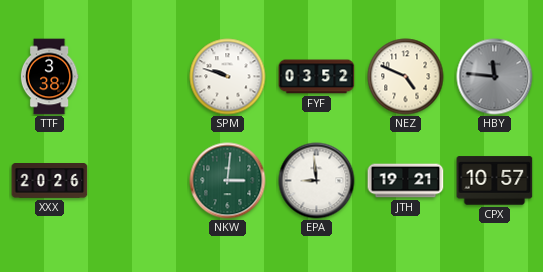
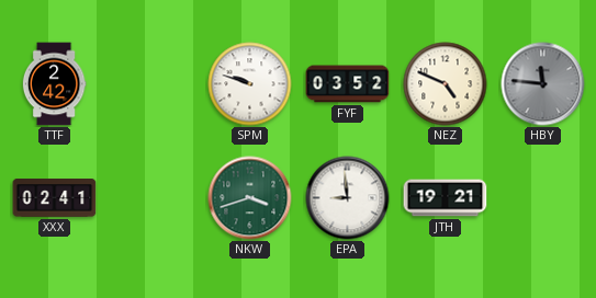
TTF: 3:38 -> 2:42
XXX: 20:26 -> 02:41
NKW: 3:01 -> 3:42
CPX: 10:57 -> none
